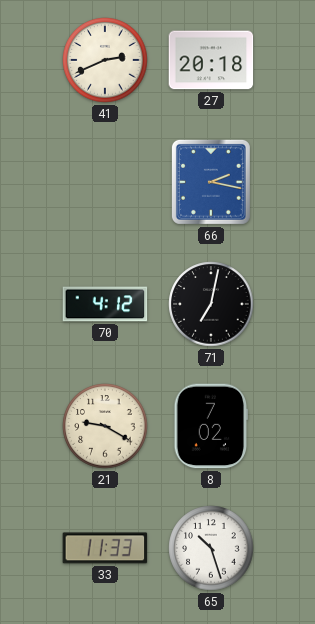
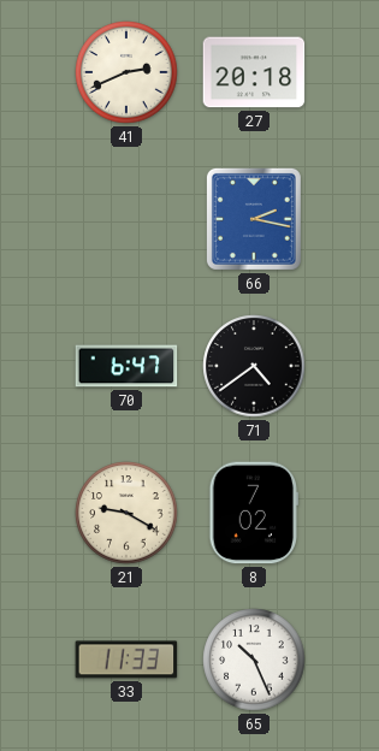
70: 4:12 -> 6:47
71: 7:02 -> 4:39
65: 10:27 -> 10:26
